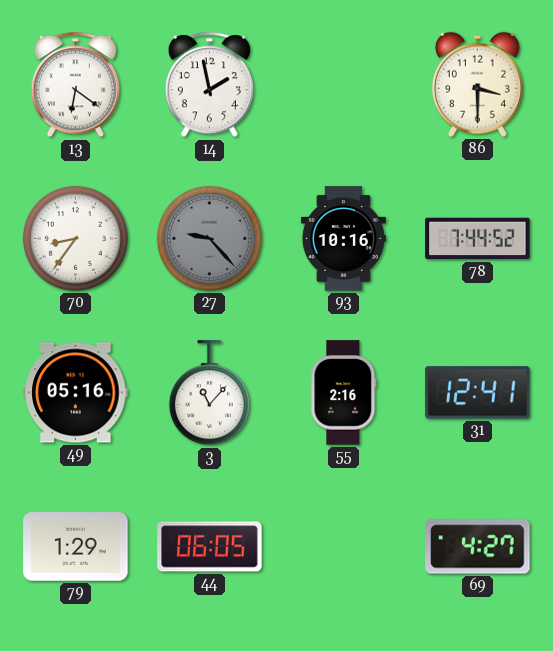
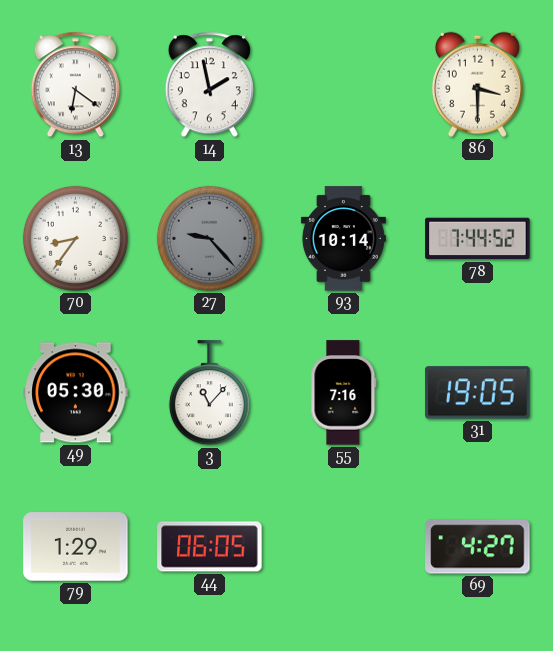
93: 10:16 -> 10:14
49: 05:16 -> 05:30
55: 2:16 -> 7:16
31: 12:41 -> 19:05
